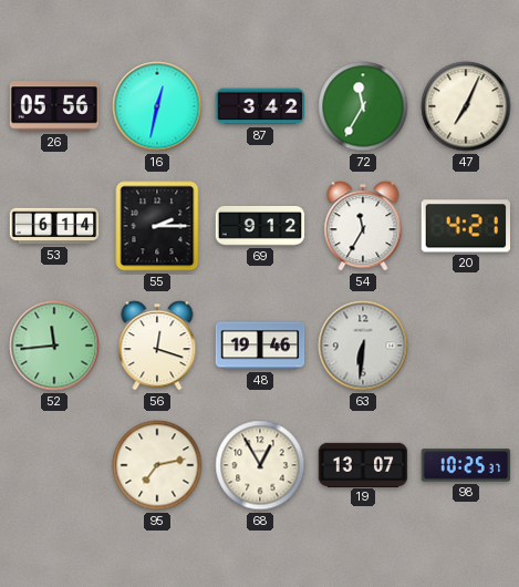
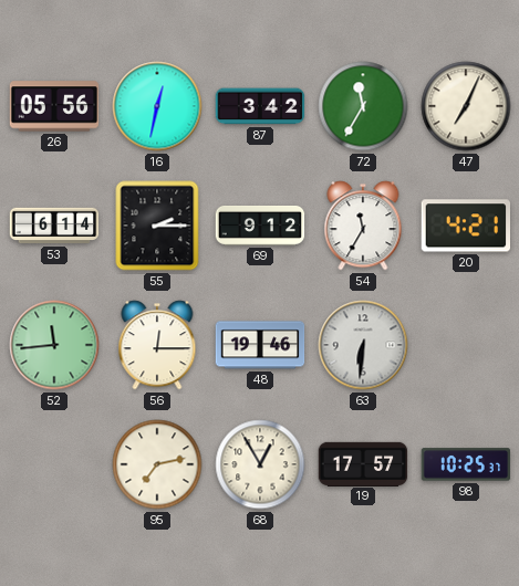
56: 12:18 -> 12:15
19: 13:07 -> 17:57
